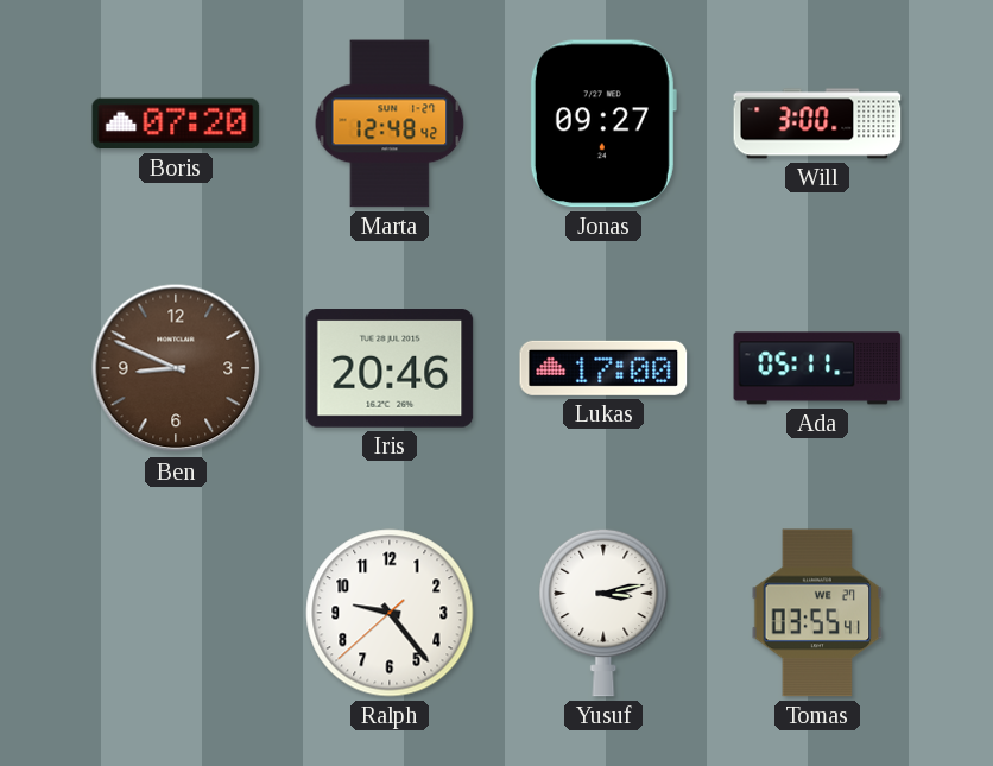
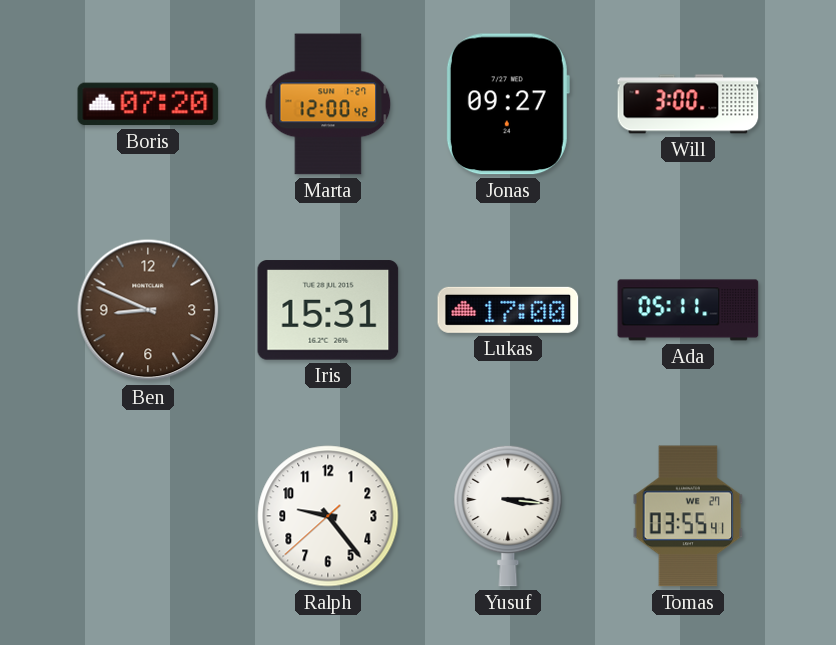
Marta: 12:48 -> 12:00
Iris: 20:46 -> 15:31
Yusuf: 3:13 -> 3:16
